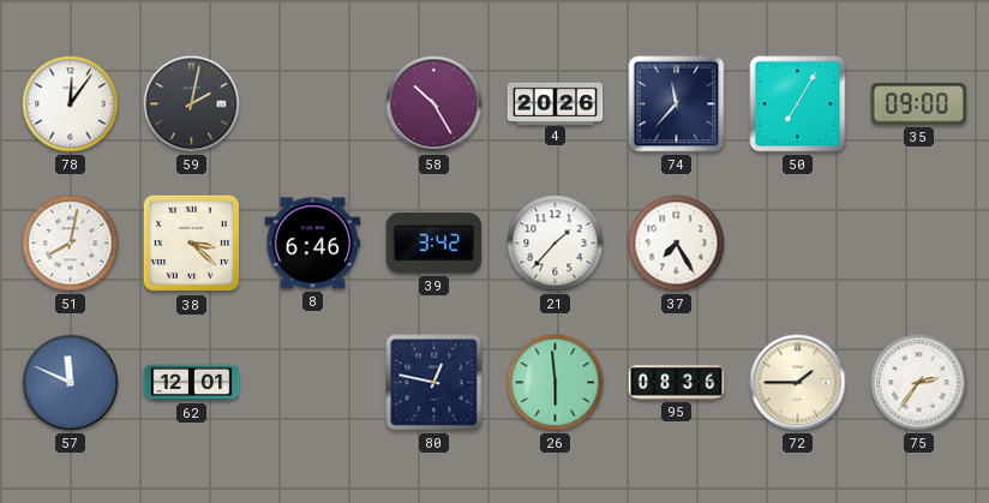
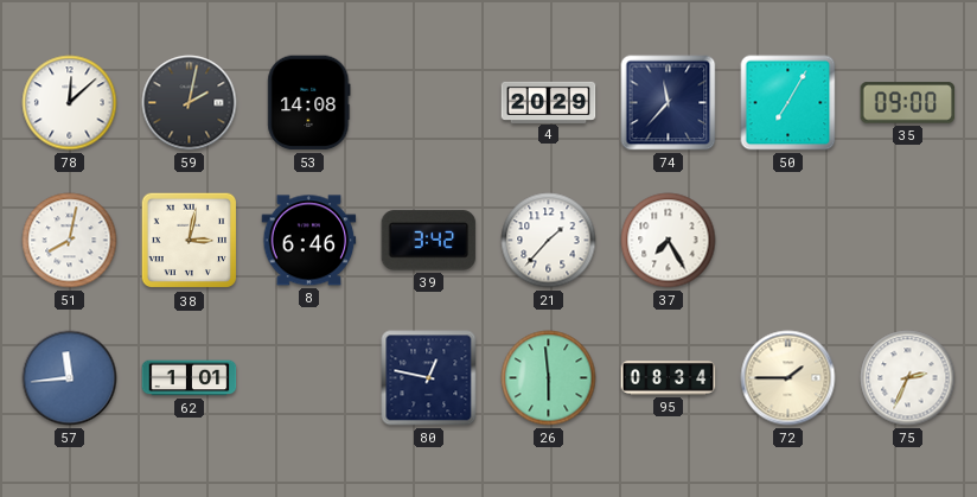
78: 12:06 -> 12:08
53: none -> 14:08
58: 10:25 -> none
4: 20:26 -> 20:29
38: 3:22 -> 3:02
57: 11:49 -> 11:44
62: 12:01 -> 1:01
95: 08:36 -> 08:34
75: 2:36 -> 2:34
